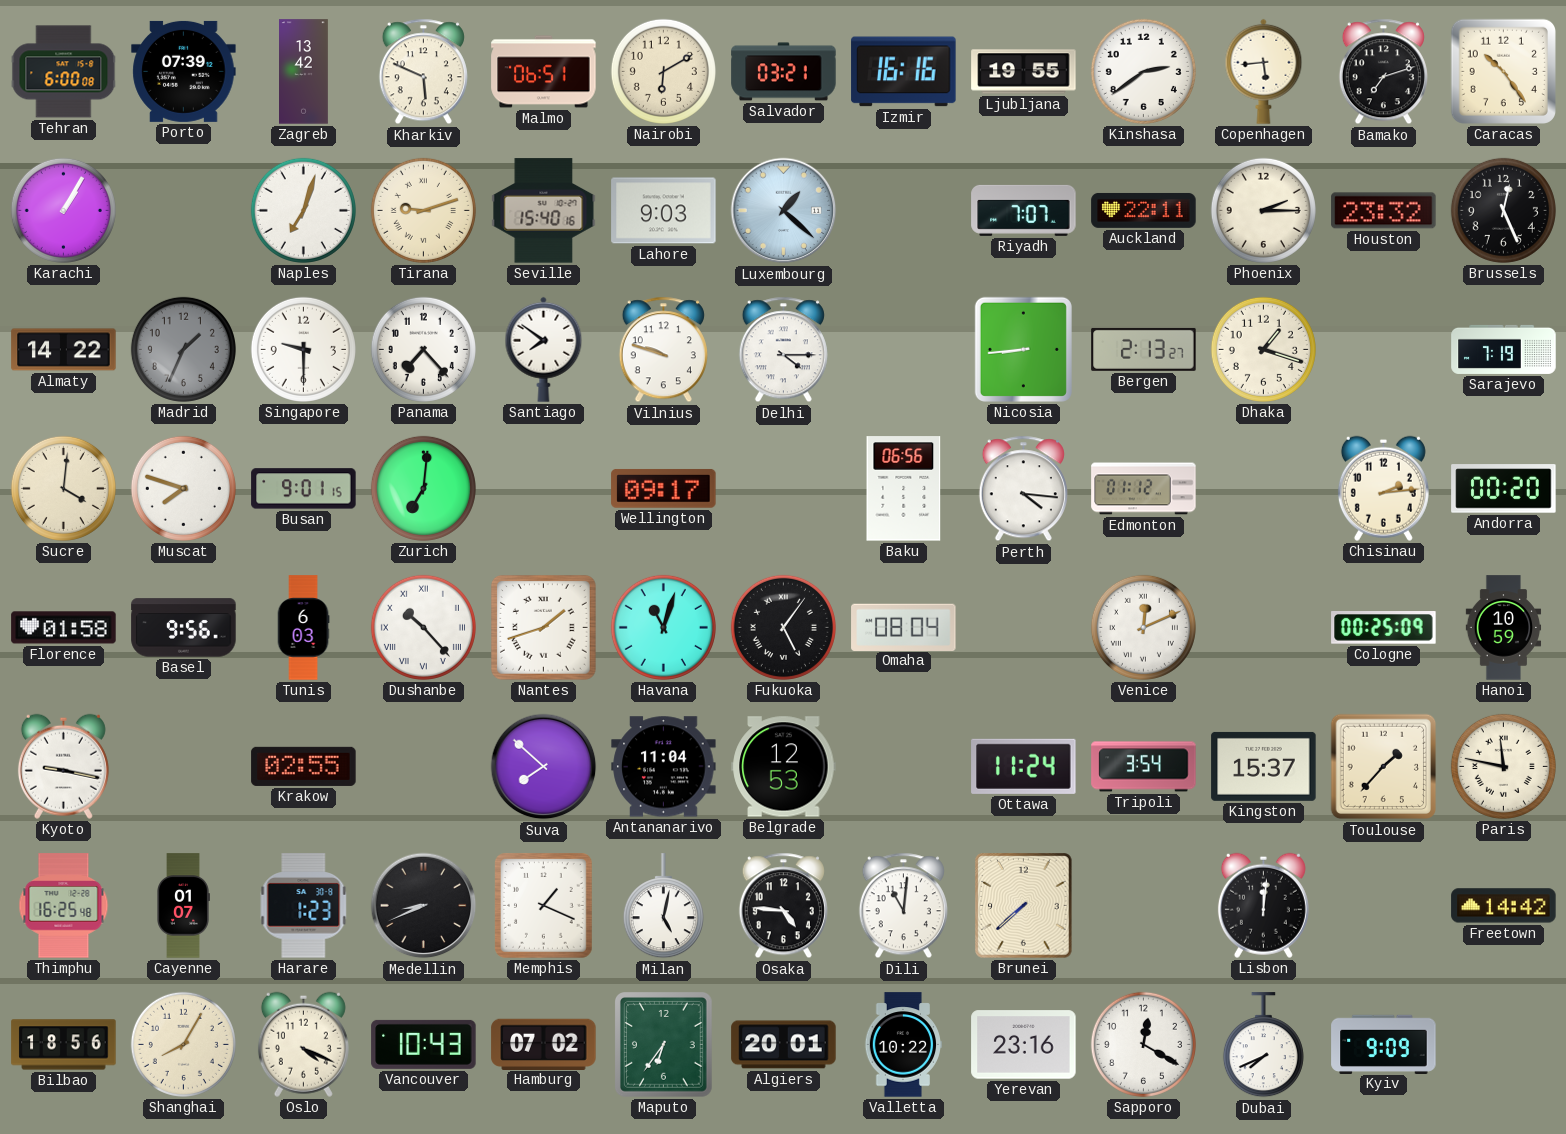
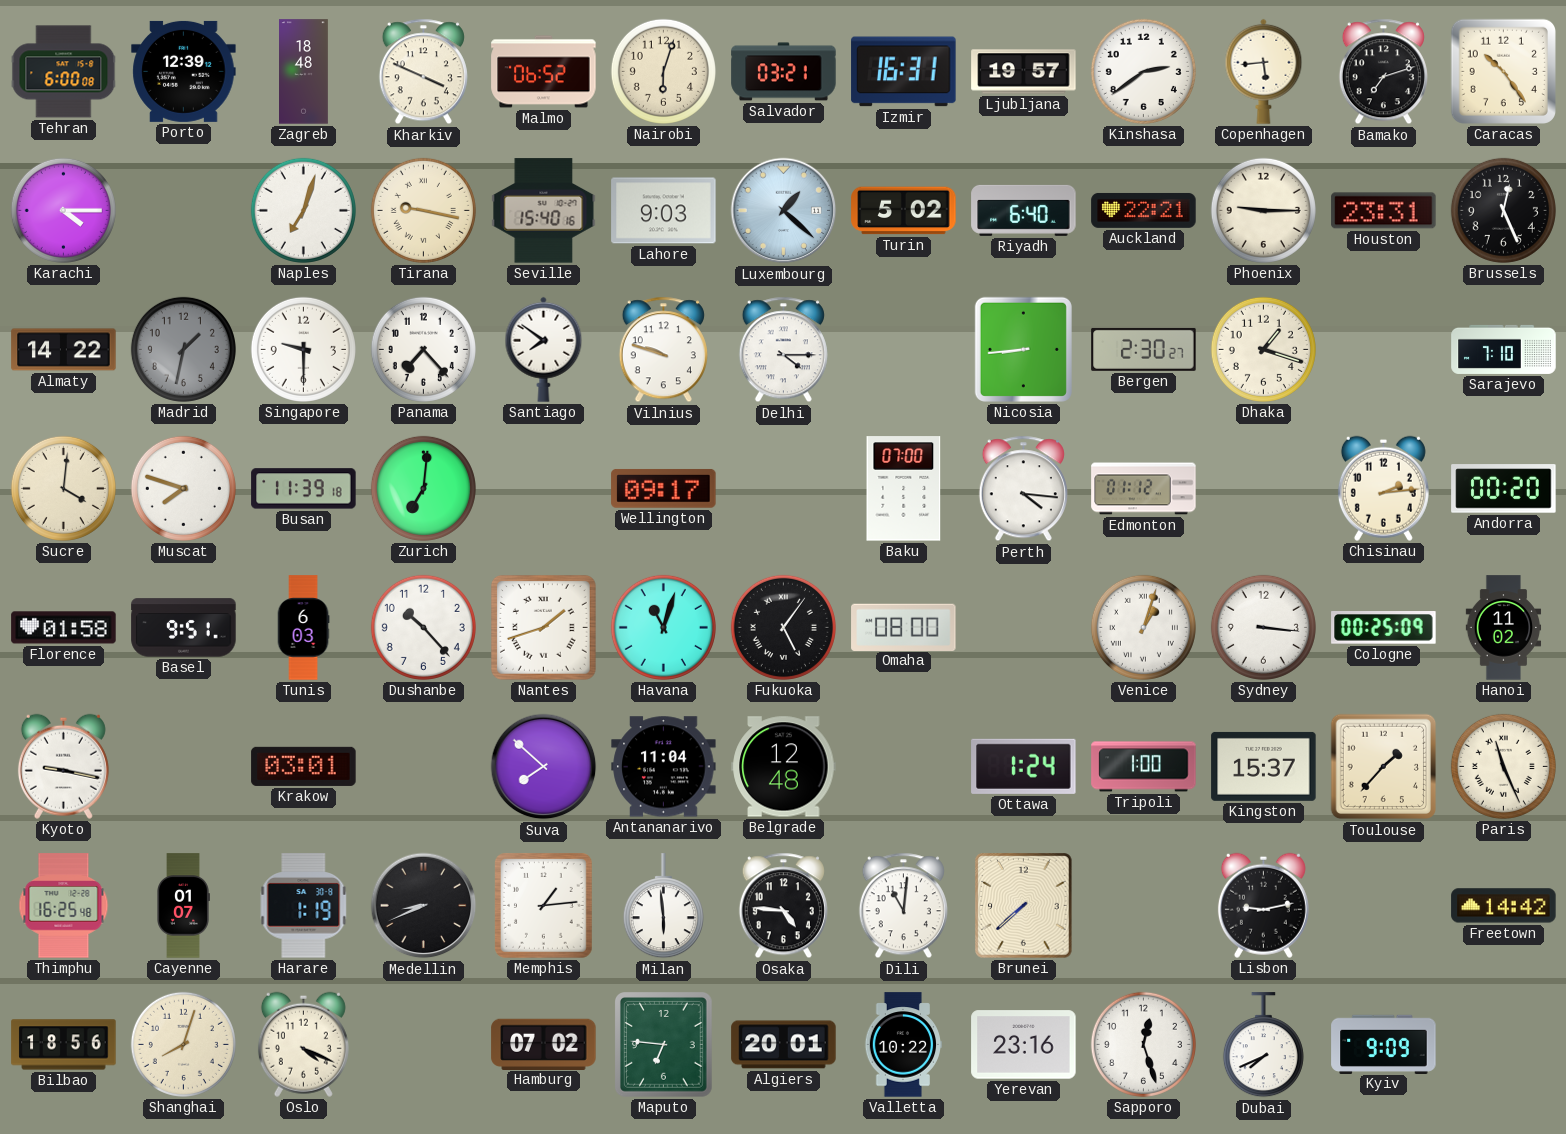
Porto: 07:39 -> 12:39
Zagreb: 13:42 -> 18:48
Kharkiv: 5:49 -> 3:49
Malmo: 06:51 -> 06:52
Nairobi: 6:10 -> 6:03
Izmir: 16:16 -> 16:31
Ljubljana: 19:55 -> 19:57
Karachi: 1:05 -> 4:15
Tirana: 9:12 -> 9:17
Turin: none -> 5:02
Riyadh: 7:07 -> 6:40
Auckland: 22:11 -> 22:21
Phoenix: 2:15 -> 9:15
Houston: 23:32 -> 23:31
Madrid: 1:34 -> 1:32
Bergen: 2:13 -> 2:30
Sarajevo: 7:19 -> 7:10
Busan: 9:01 -> 11:39
Baku: 06:56 -> 07:00
Basel: 9:56 -> 9:51
Dushanbe numerals: Roman -> Arabic
Omaha: 08:04 -> 08:00
Venice: 12:11 -> 1:03
Sydney: none -> 3:16
Hanoi: 10:59 -> 11:02
Krakow: 02:55 -> 03:01
Belgrade: 12:53 -> 12:48
Ottawa: 11:24 -> 1:24
Tripoli: 3:54 -> 1:00
Paris: 11:47 -> 11:26
Harare: 1:23 -> 1:19
Memphis: 1:19 -> 1:14
Milan: 5:02 -> 5:59
Lisbon: 12:01 -> 9:13
Shanghai: 8:05 -> 8:03
Vancouver: 10:43 -> none
Maputo: 6:36 -> 6:46
Sapporo: 12:20 -> 12:27
